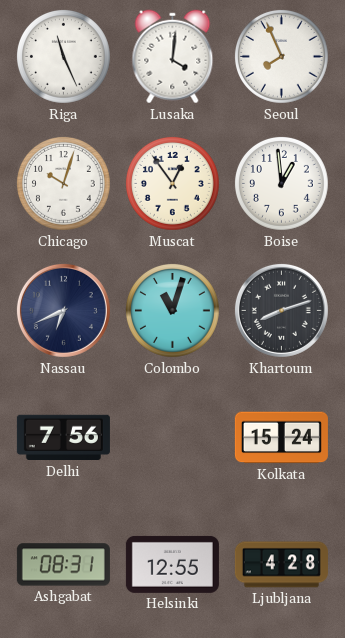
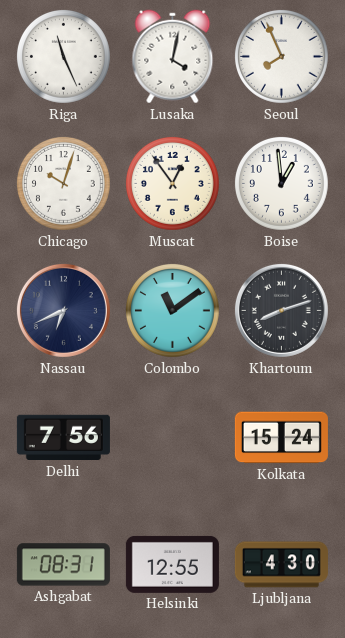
Lusaka: 4:01 -> 4:02
Colombo: 11:03 -> 11:09
Ljubljana: 4:28 -> 4:30
